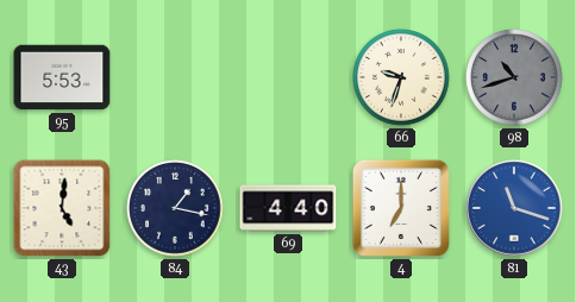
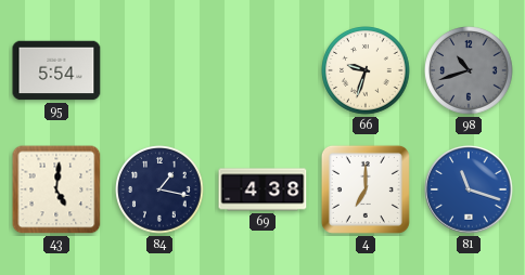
95: 5:53 -> 5:54
69: 4:40 -> 4:38
